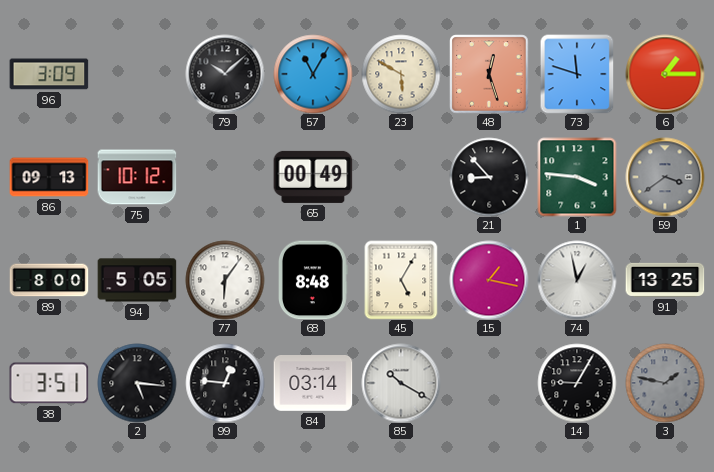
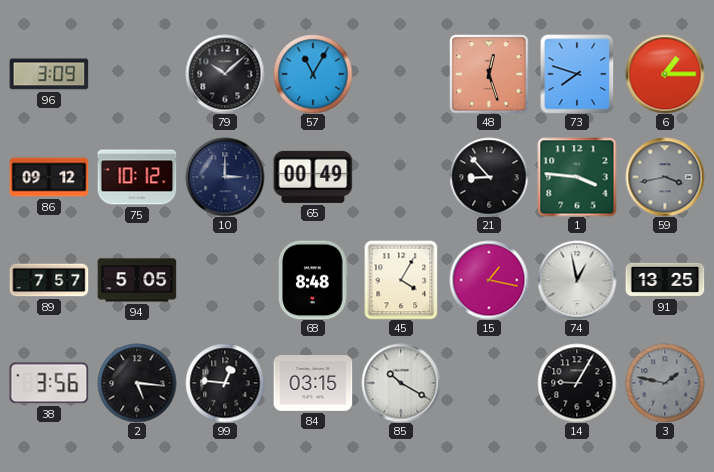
23: 5:50 -> none
73: 11:48 -> 7:48
86: 09:13 -> 09:12
10: none -> 3:00
59: 3:39 -> 3:43
89: 8:00 -> 7:57
77: 6:06 -> none
45: 5:05 -> 4:05
38: 3:51 -> 3:56
84: 03:14 -> 03:15
